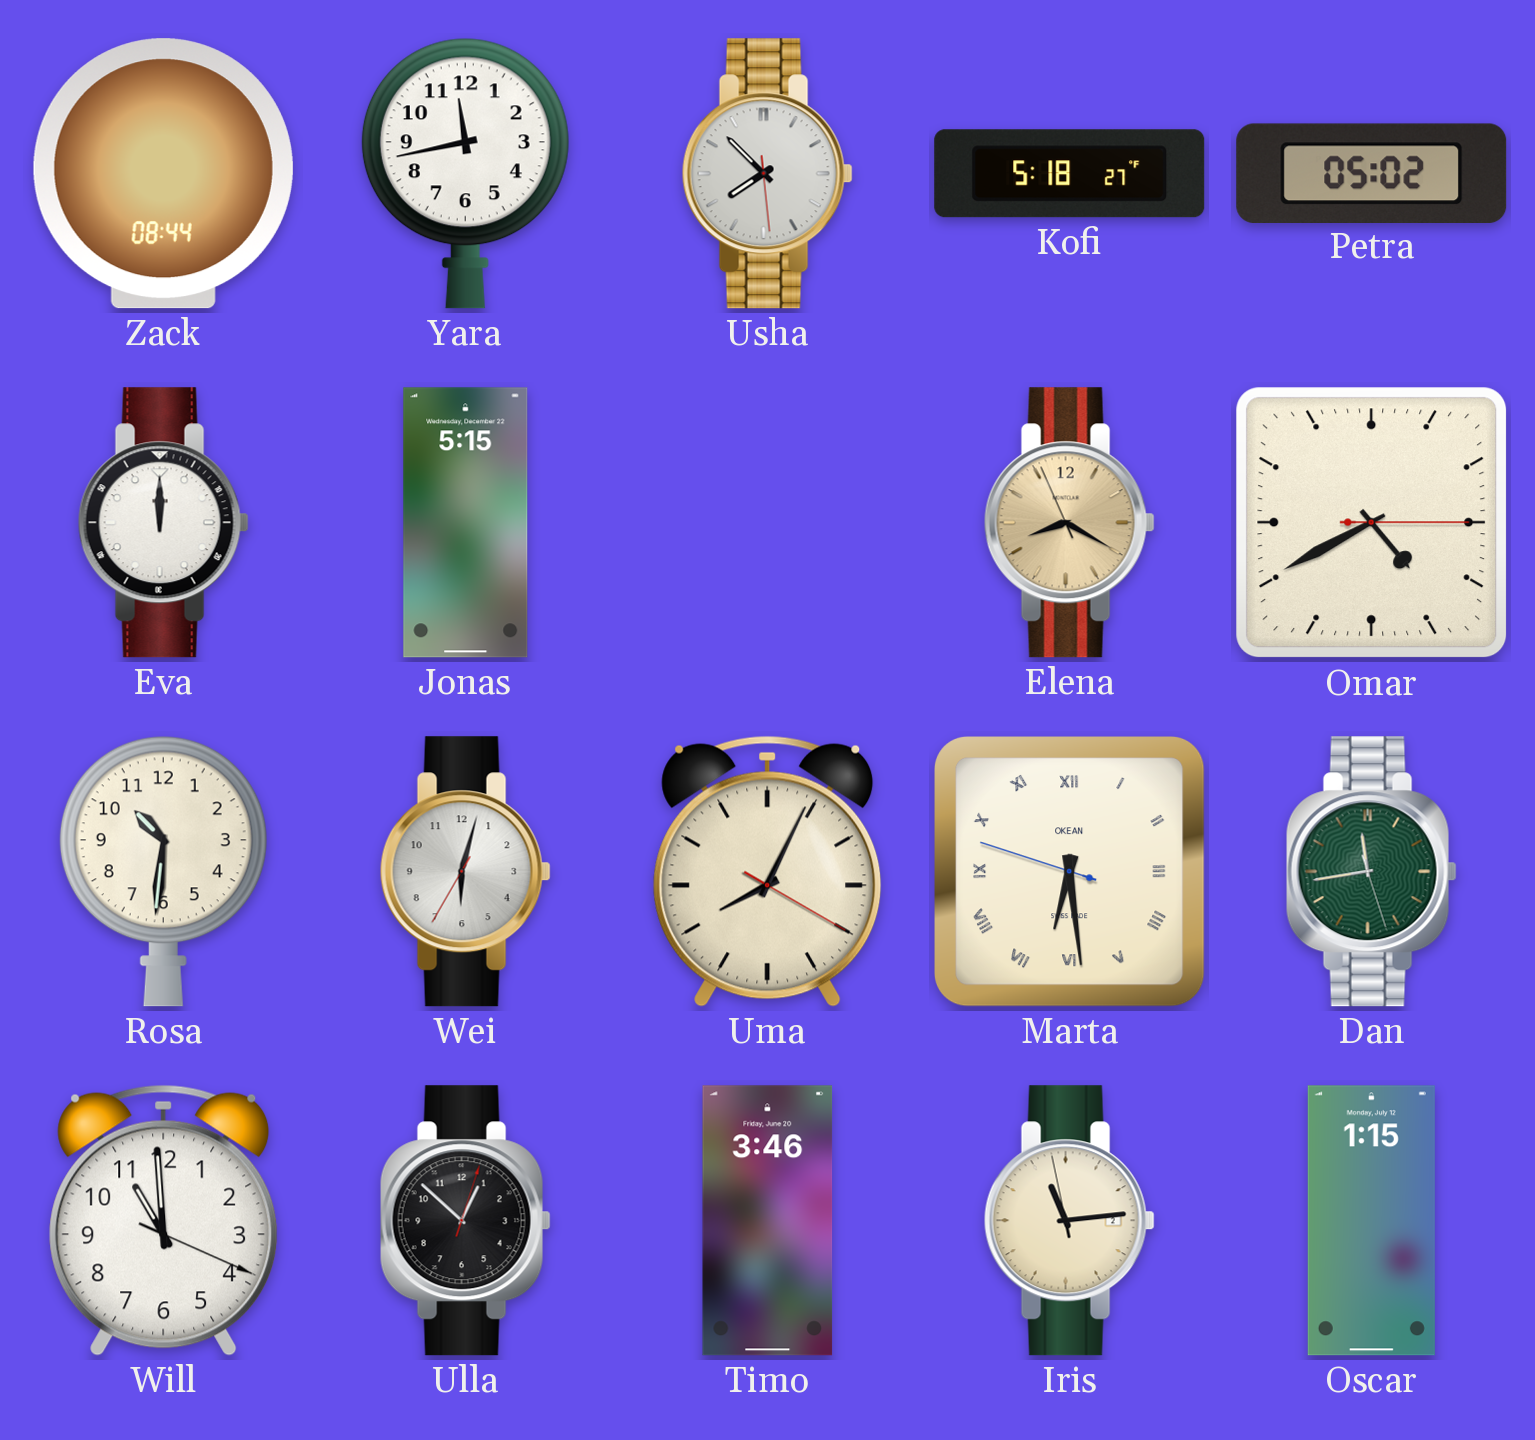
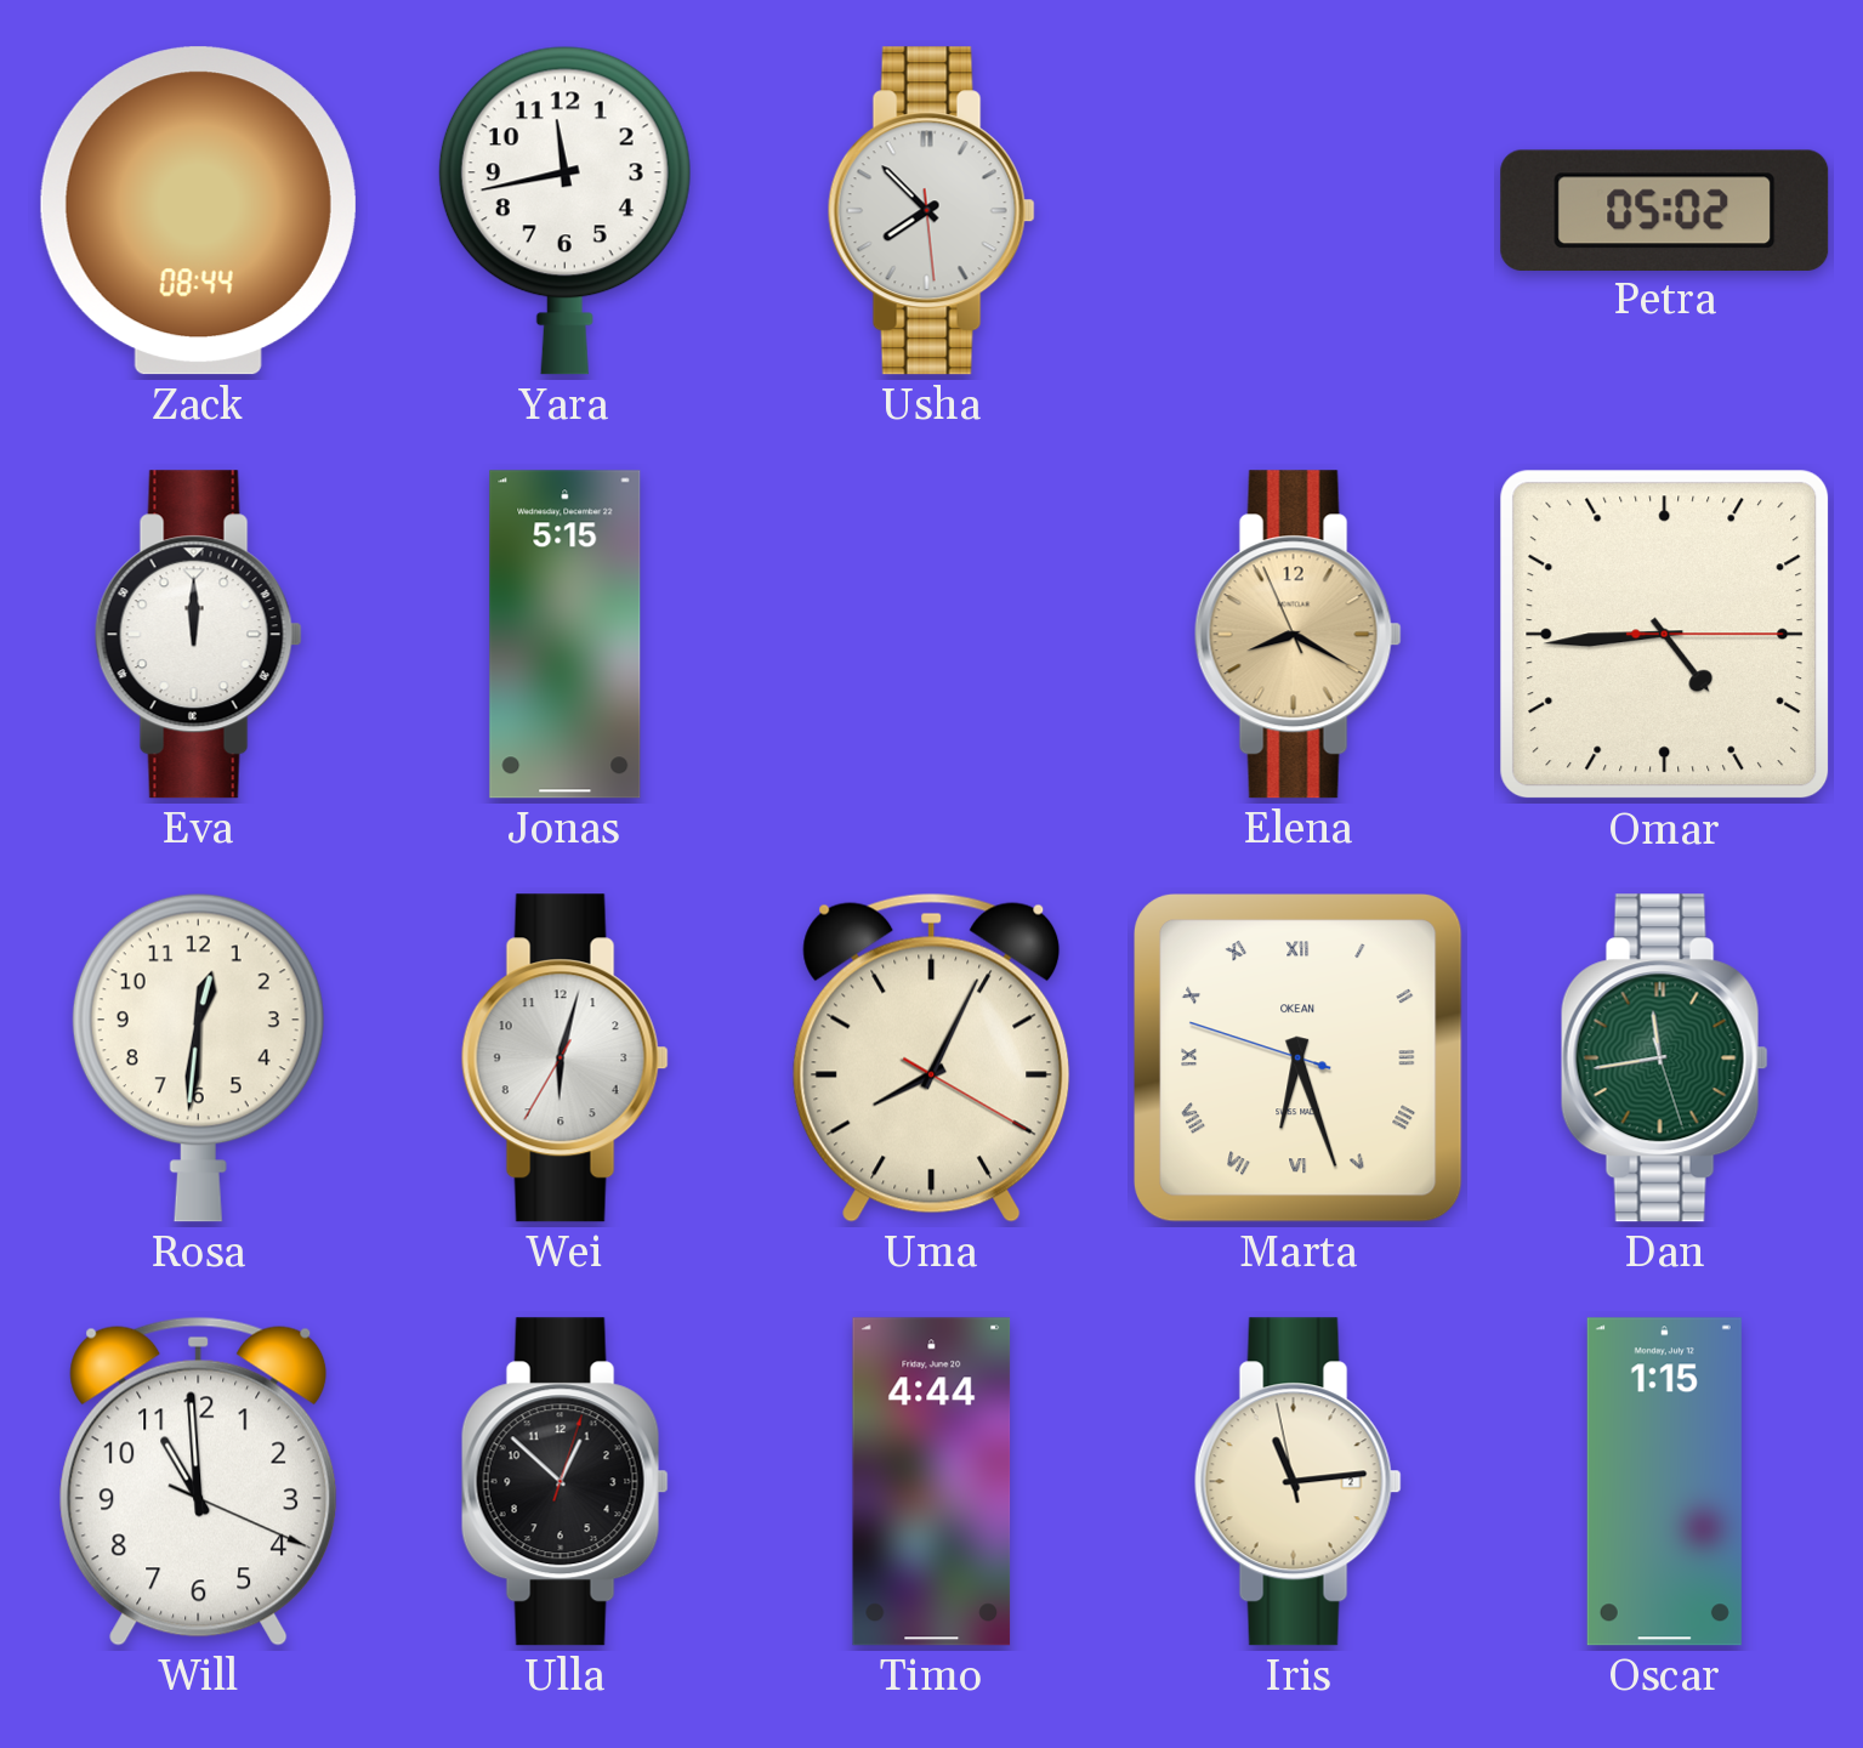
Kofi: 5:18 -> none
Omar: 4:40 -> 4:44
Rosa: 10:31 -> 12:31
Marta: 6:28 -> 6:26
Timo: 3:46 -> 4:44
